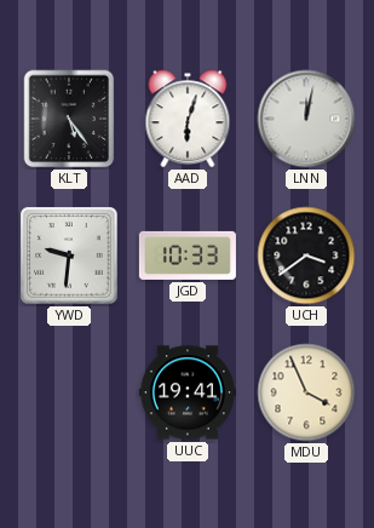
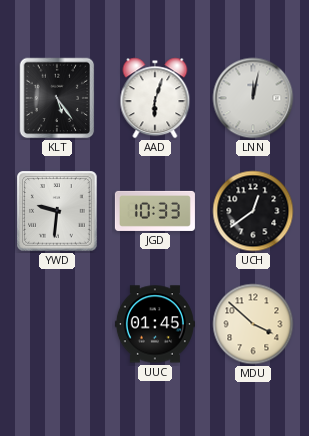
UCH: 3:39 -> 12:39
UUC: 19:41 -> 01:45
MDU: 3:56 -> 3:52
